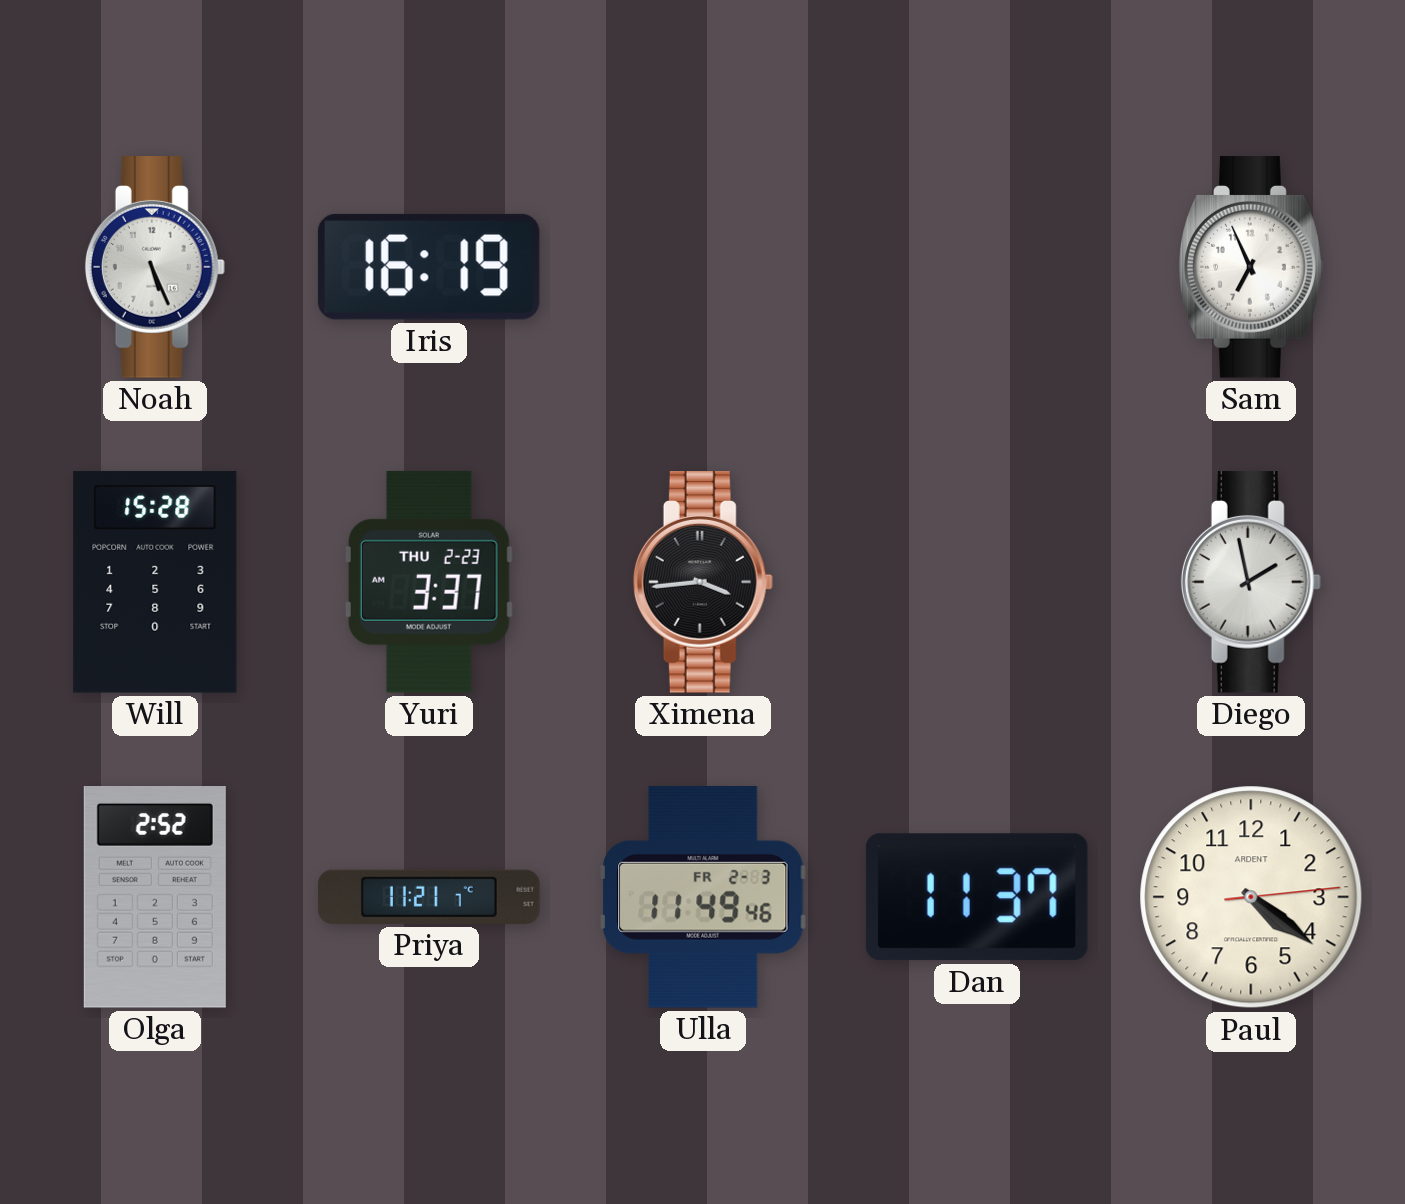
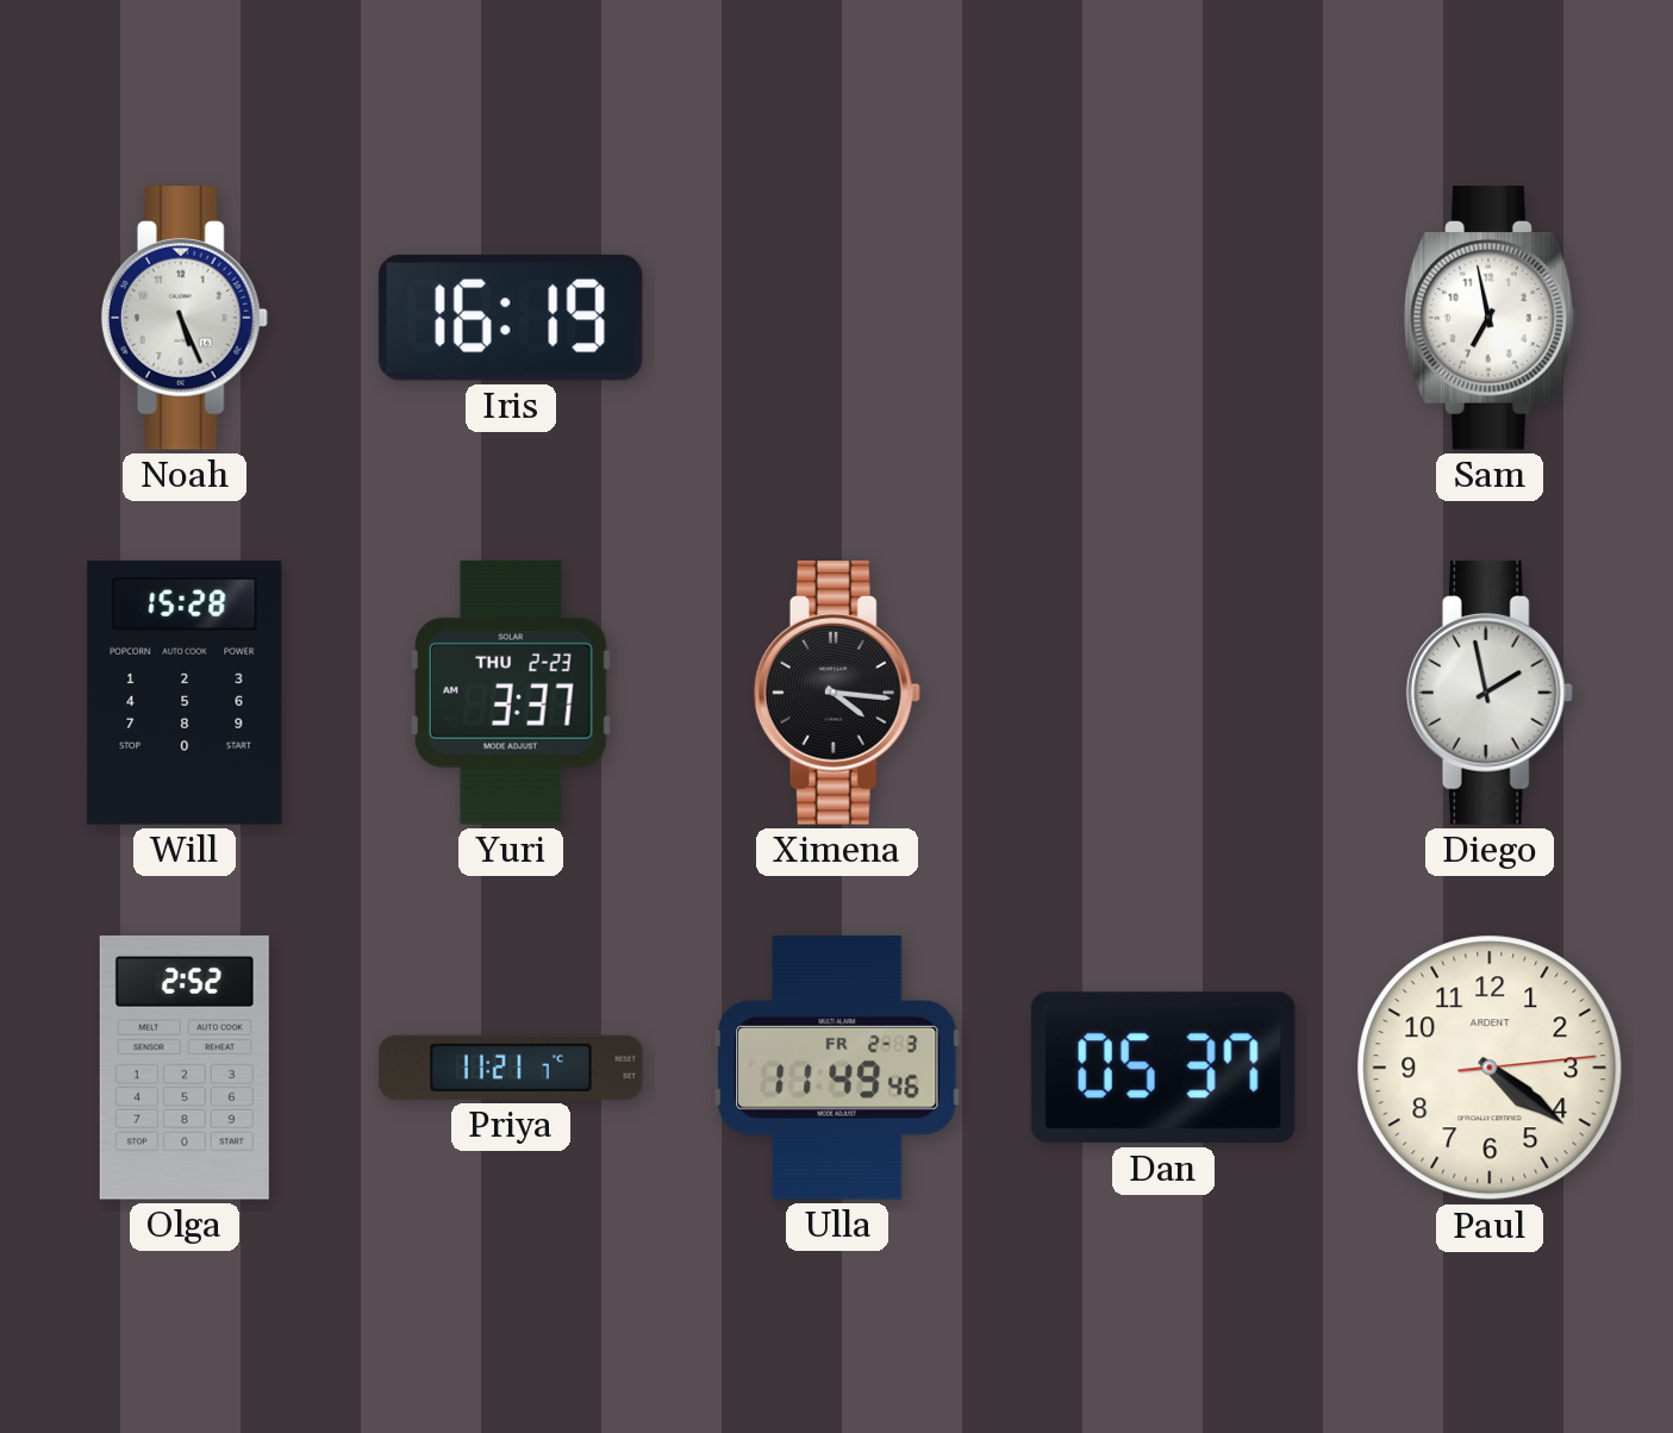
Sam: 6:56 -> 6:58
Ximena: 3:44 -> 4:16
Dan: 11:37 -> 05:37
